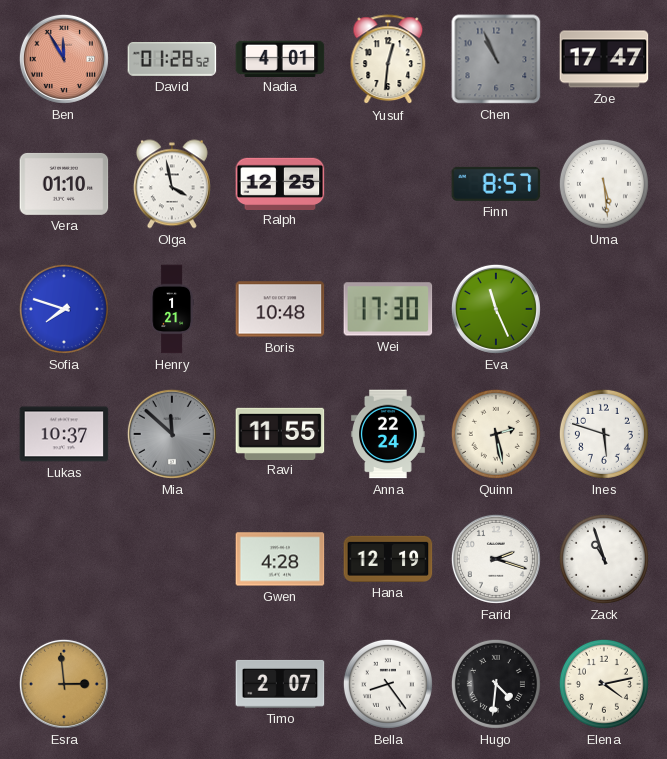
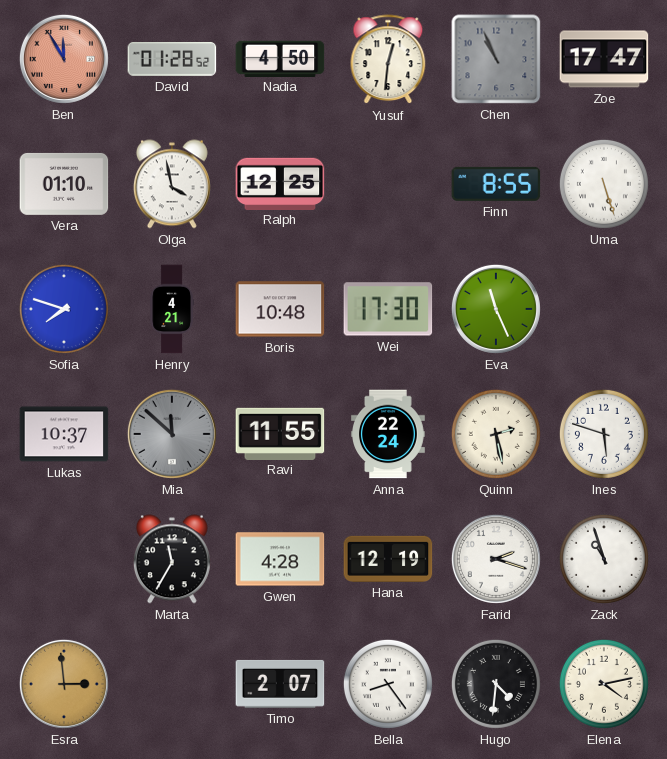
Nadia: 4:01 -> 4:50
Finn: 8:57 -> 8:55
Uma: 5:29 -> 5:27
Henry: 1:21 -> 4:21
Marta: none -> 11:35
